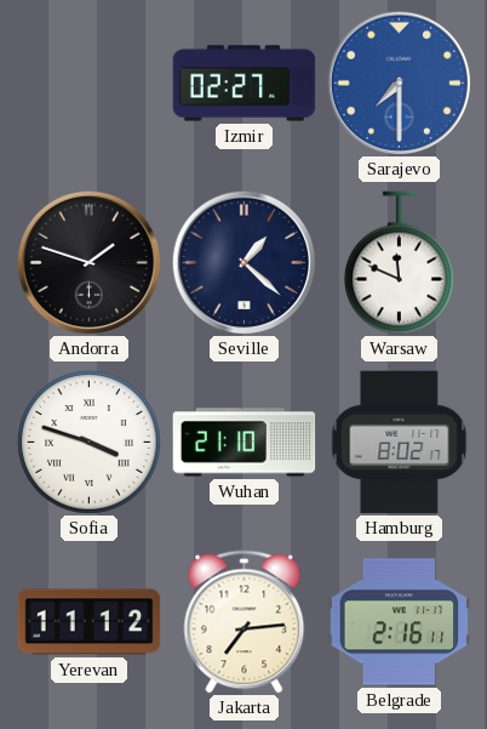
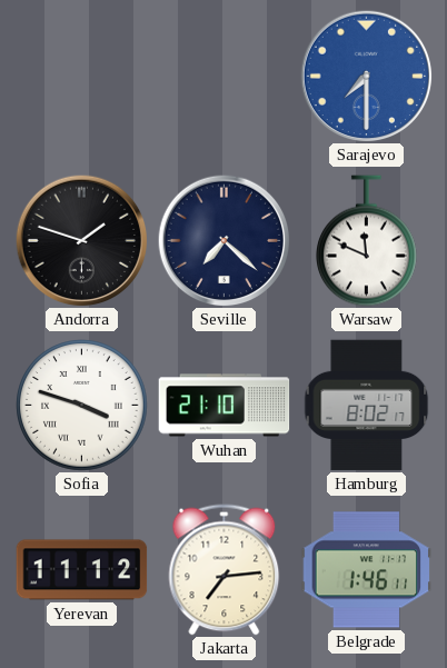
Izmir: 02:27 -> none
Seville: 1:22 -> 7:22
Belgrade: 2:16 -> 1:46
